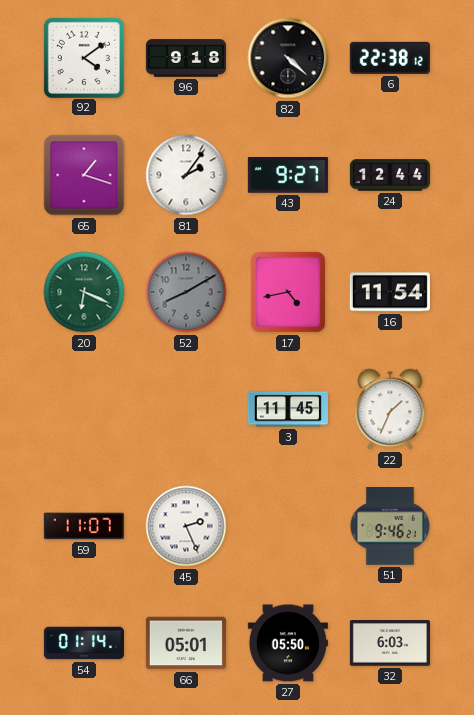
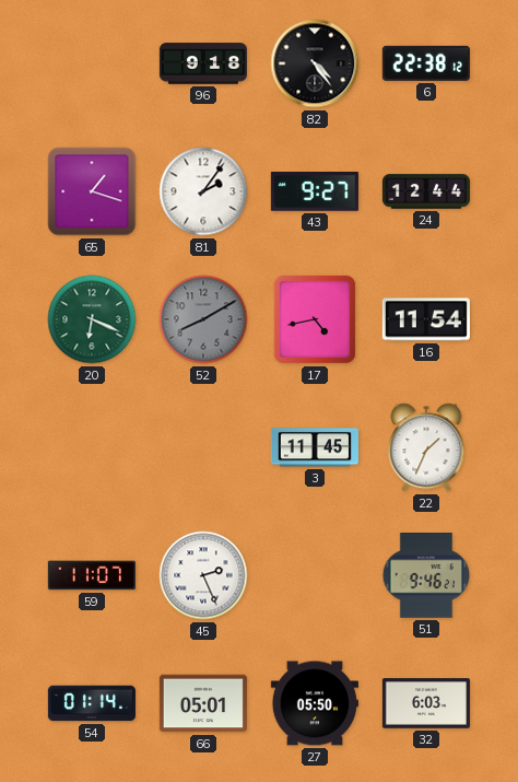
92: 4:09 -> none
82: 4:22 -> 4:24
